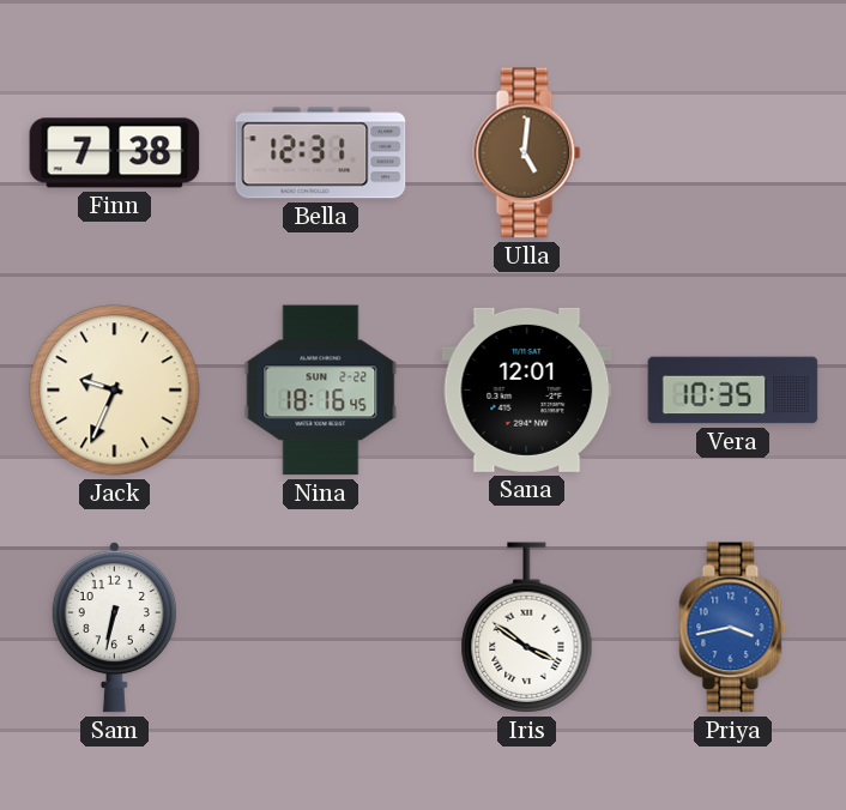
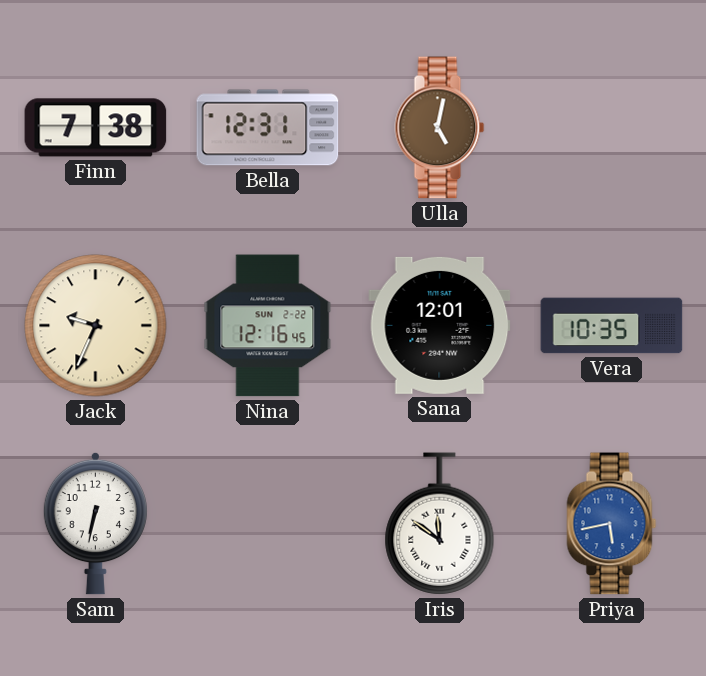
Ulla: 5:01 -> 5:02
Nina: 18:16 -> 12:16
Iris: 3:51 -> 11:51
Priya: 3:43 -> 5:43
